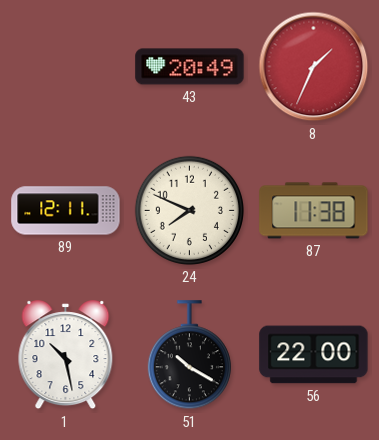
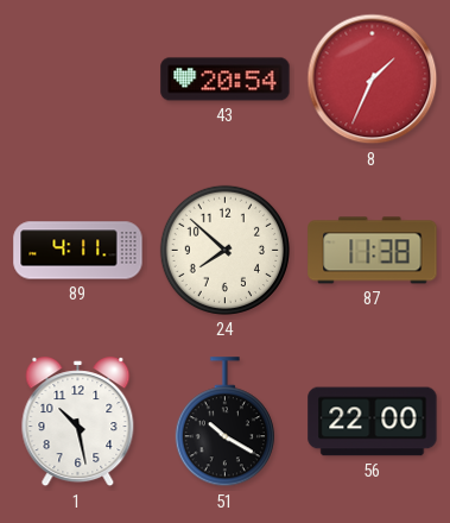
43: 20:49 -> 20:54
89: 12:11 -> 4:11
24: 7:49 -> 7:52
